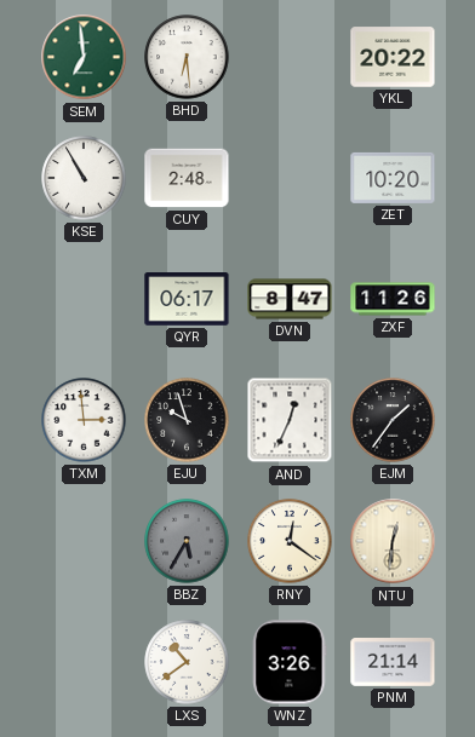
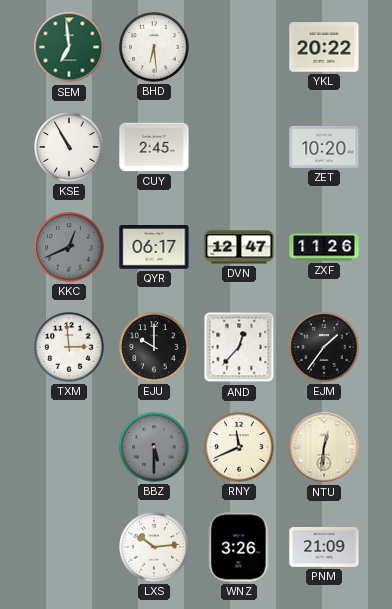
CUY: 2:48 -> 2:45
KKC: none -> 12:41
DVN: 8:47 -> 12:47
EJU: 9:57 -> 10:00
AND: 12:34 -> 12:37
BBZ: 5:35 -> 5:30
RNY: 12:21 -> 11:41
LXS: 10:39 -> 10:14
PNM: 21:14 -> 21:09
